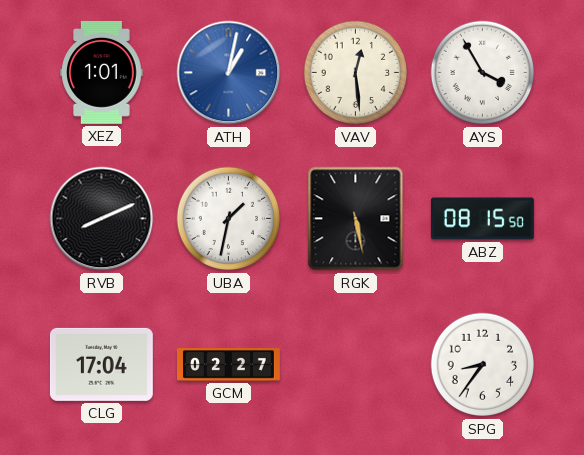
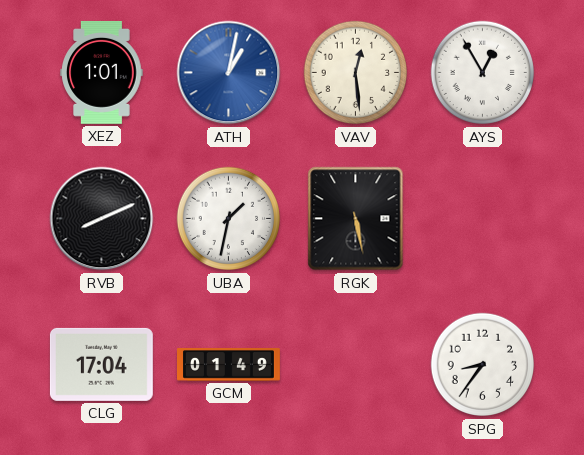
AYS: 3:55 -> 12:55
ABZ: 08:15 -> none
GCM: 02:27 -> 01:49
